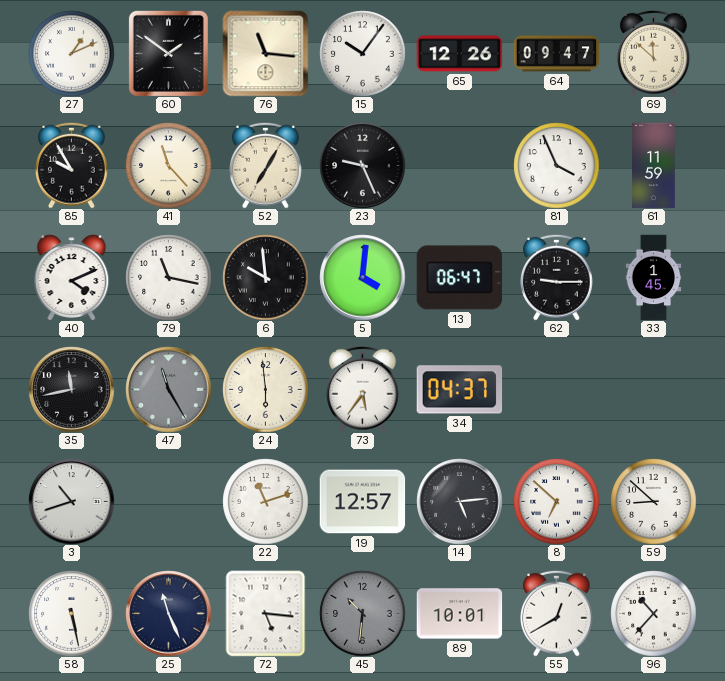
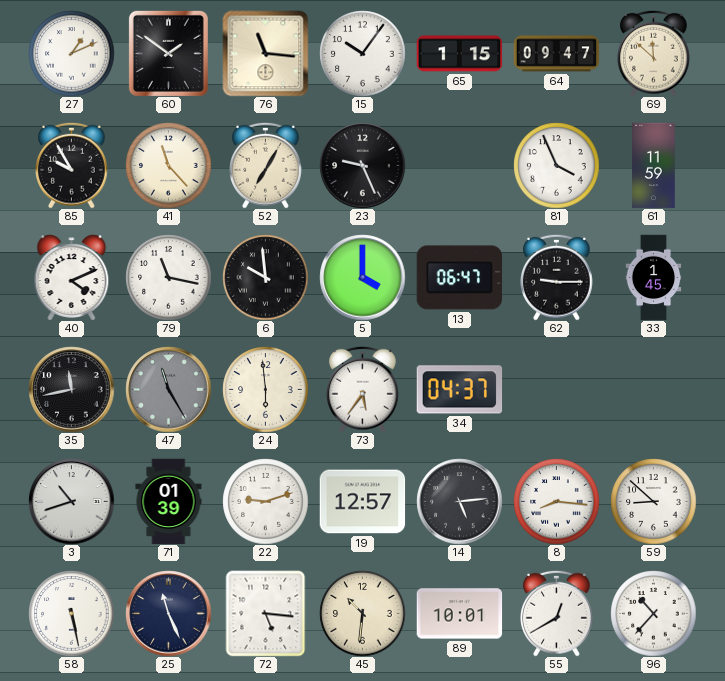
65: 12:26 -> 1:15
5: 4:01 -> 4:00
71: none -> 01:39
22: 11:12 -> 9:12
8: 6:52 -> 8:16
45 dial: grey -> cream
